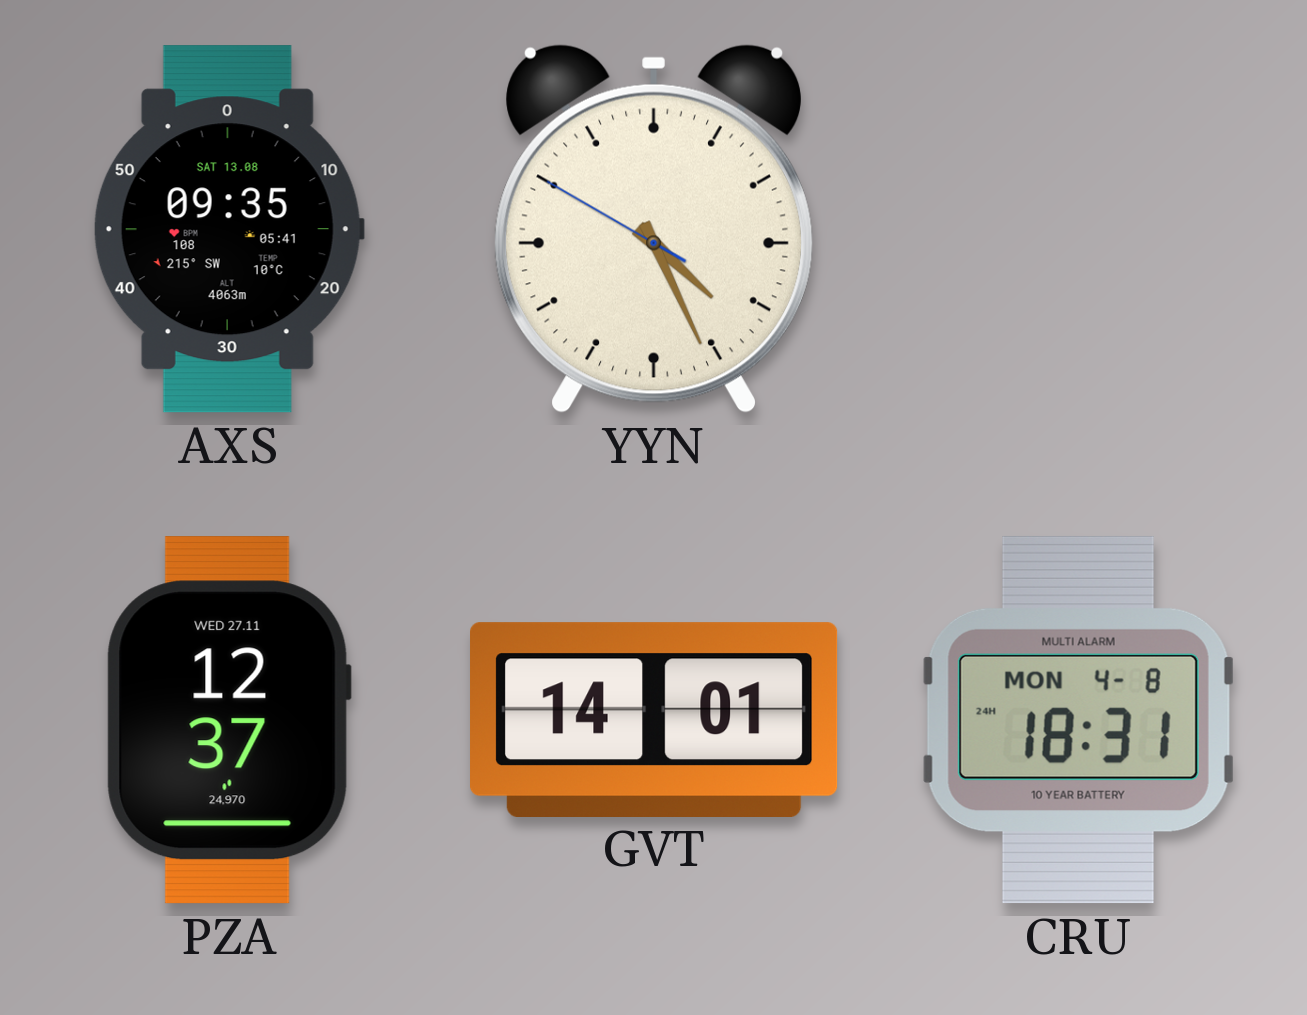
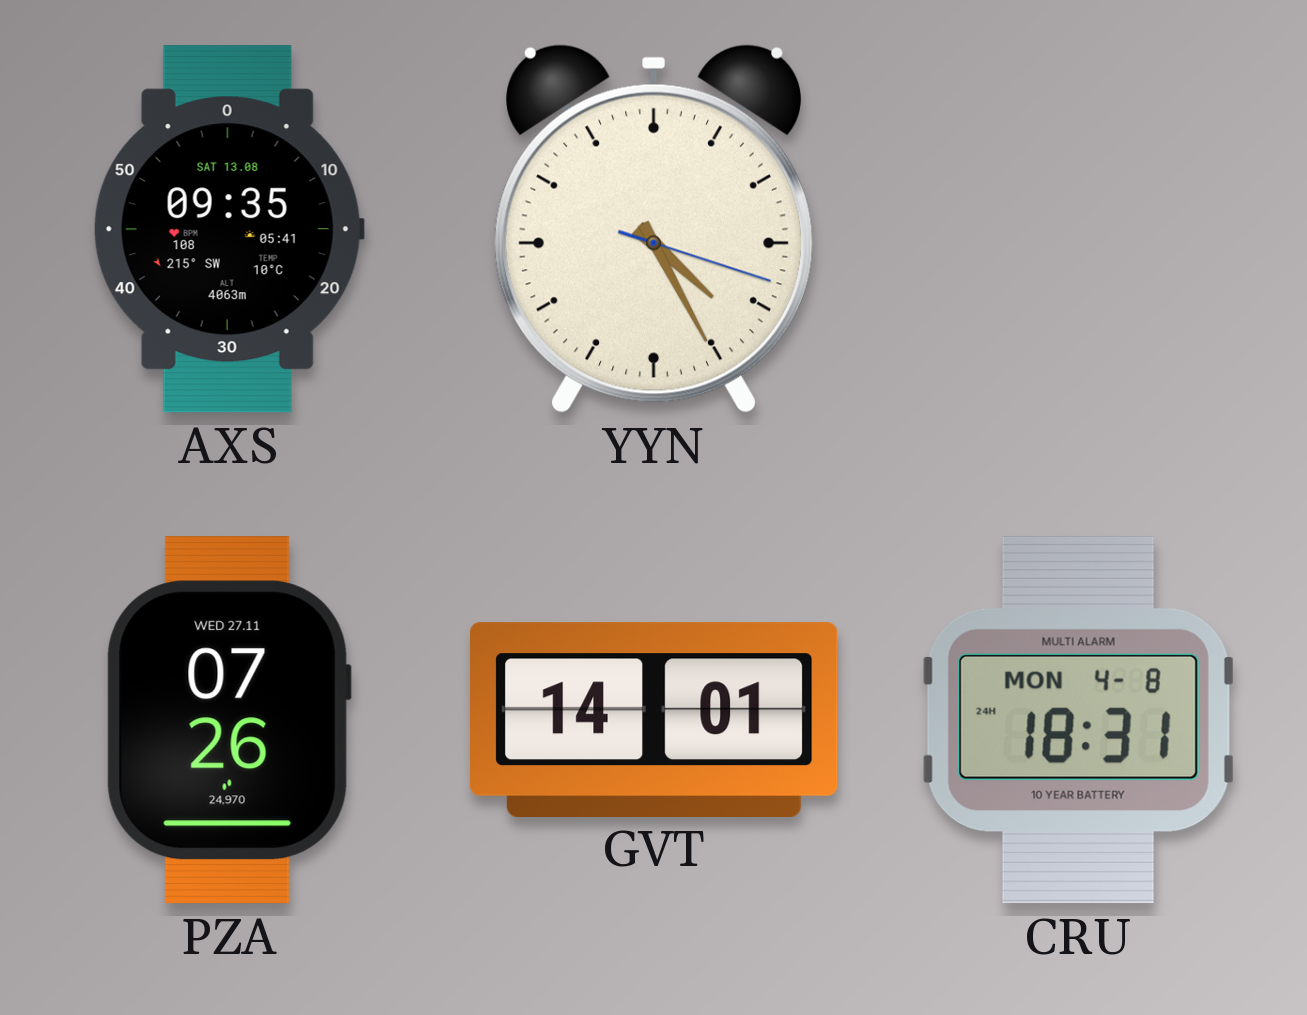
YYN: 4:25:50 -> 4:25:18
PZA: 12:37 -> 07:26
